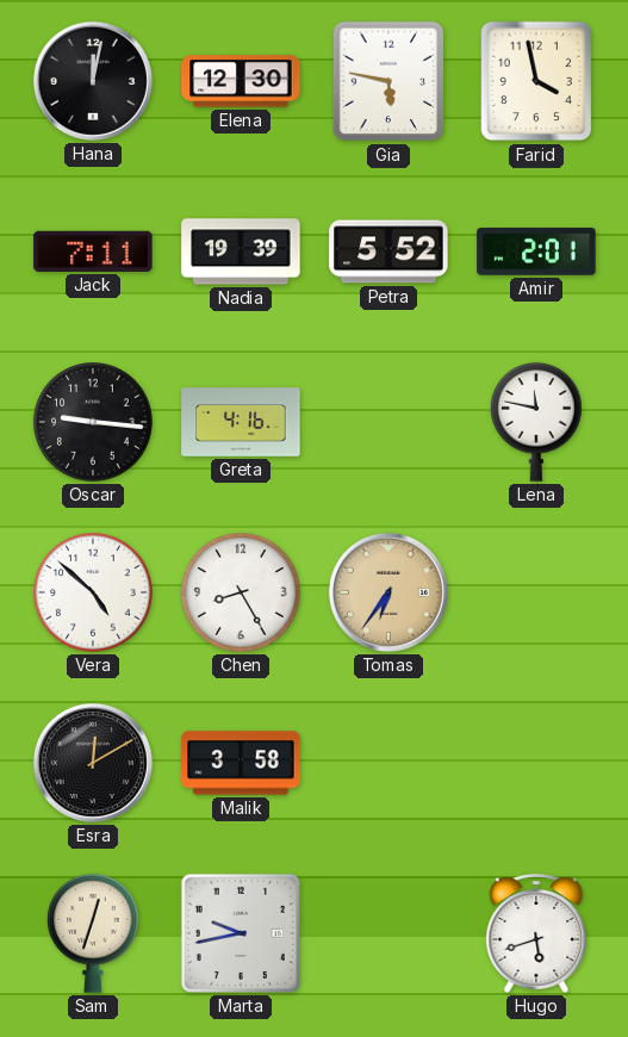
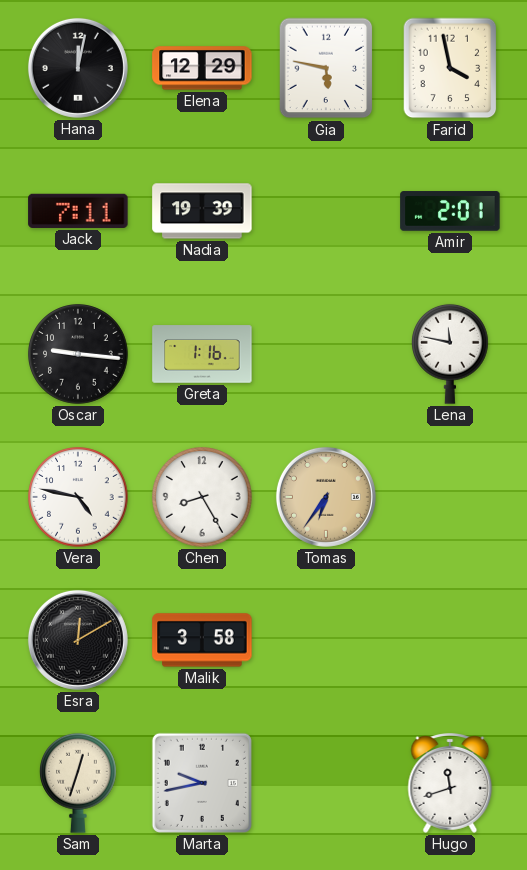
Elena: 12:30 -> 12:29
Petra: 5:52 -> none
Greta: 4:16 -> 1:16
Vera: 4:52 -> 4:47
Hugo: 5:42 -> 11:42
